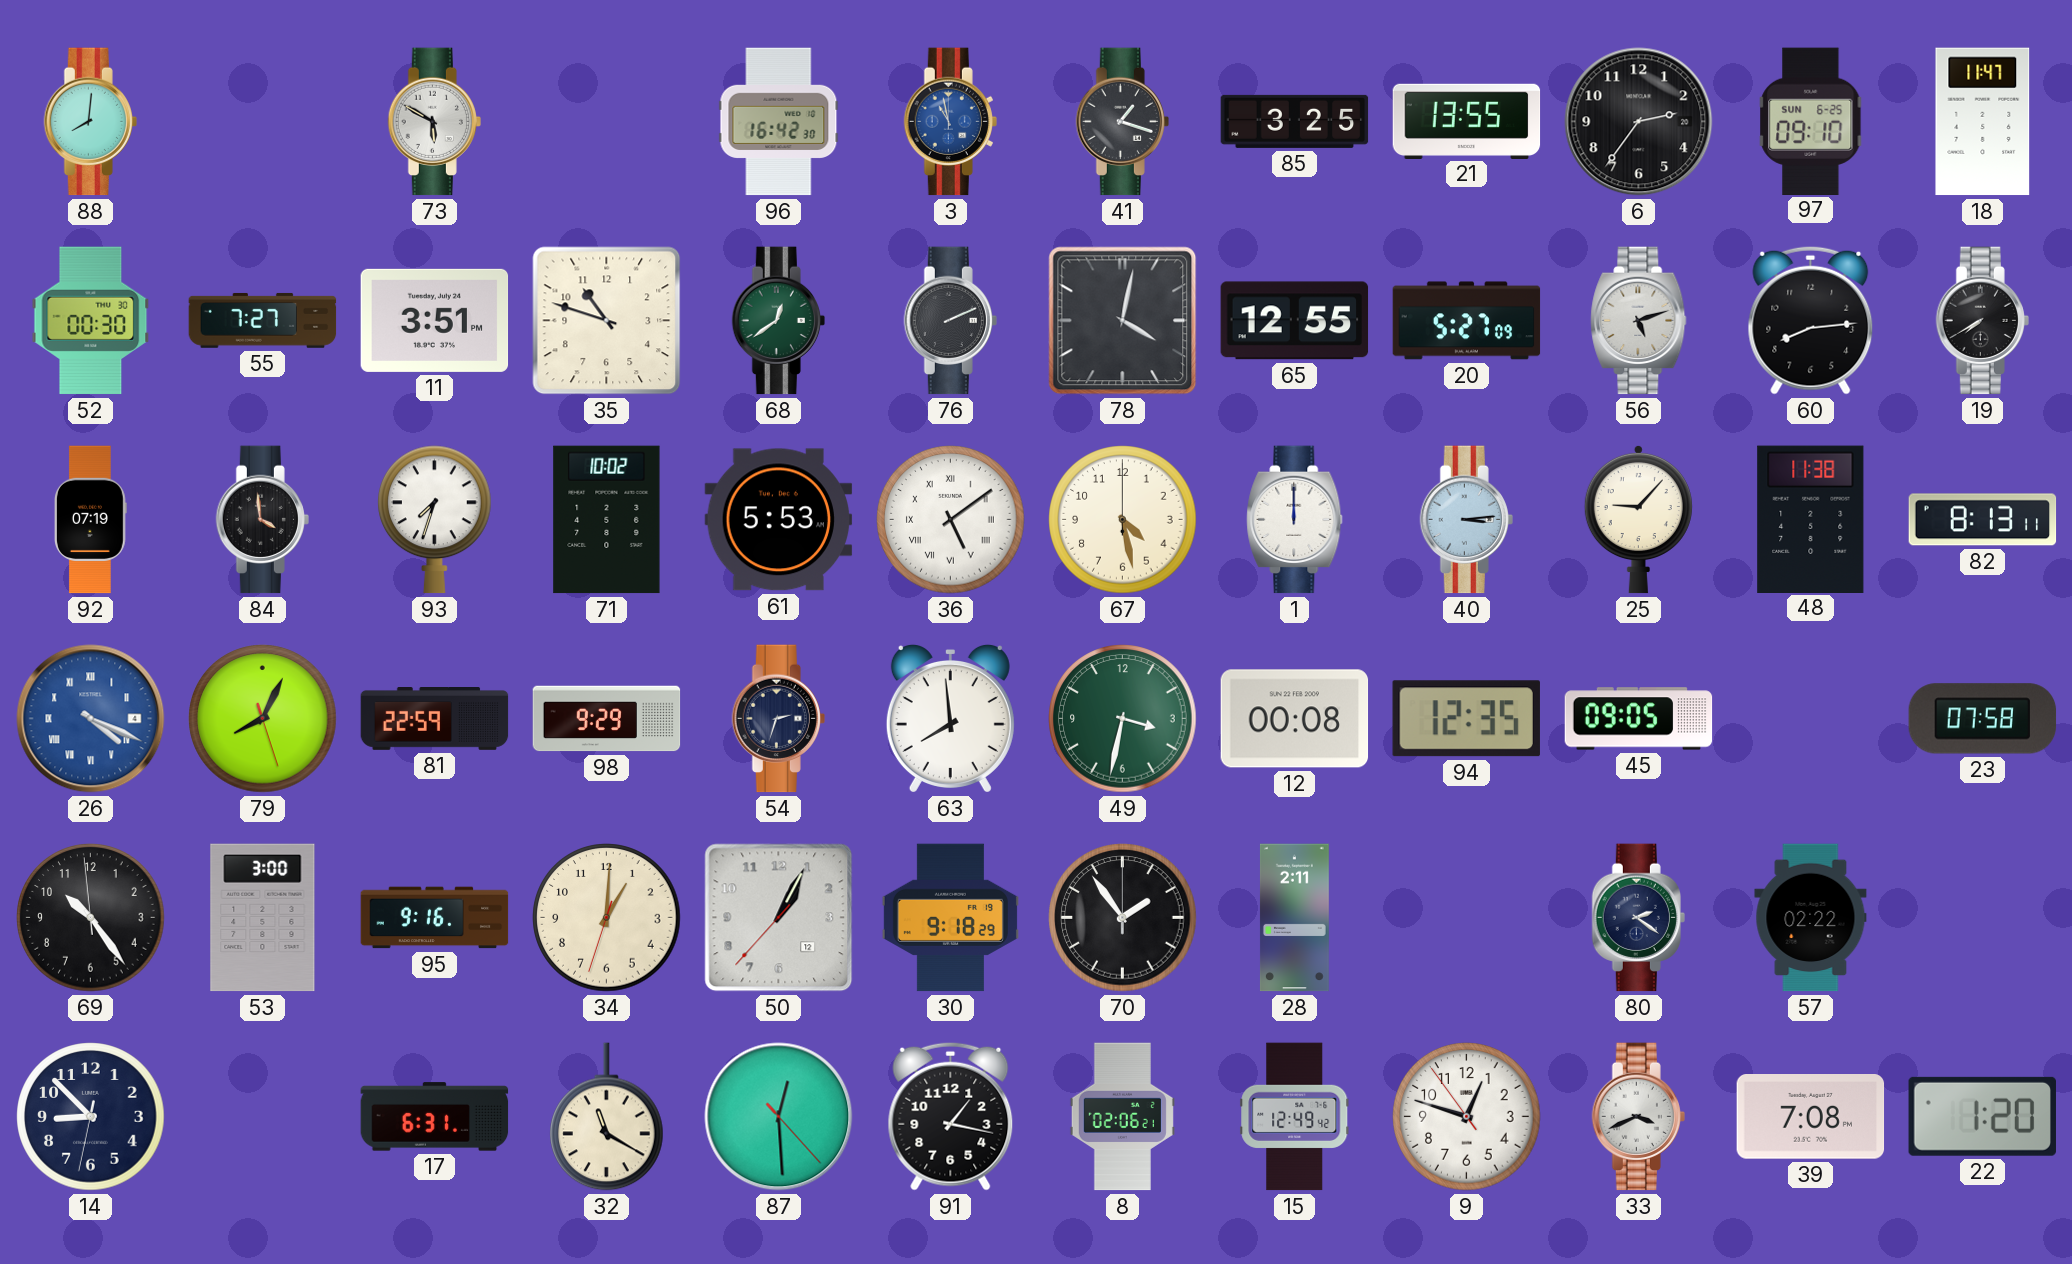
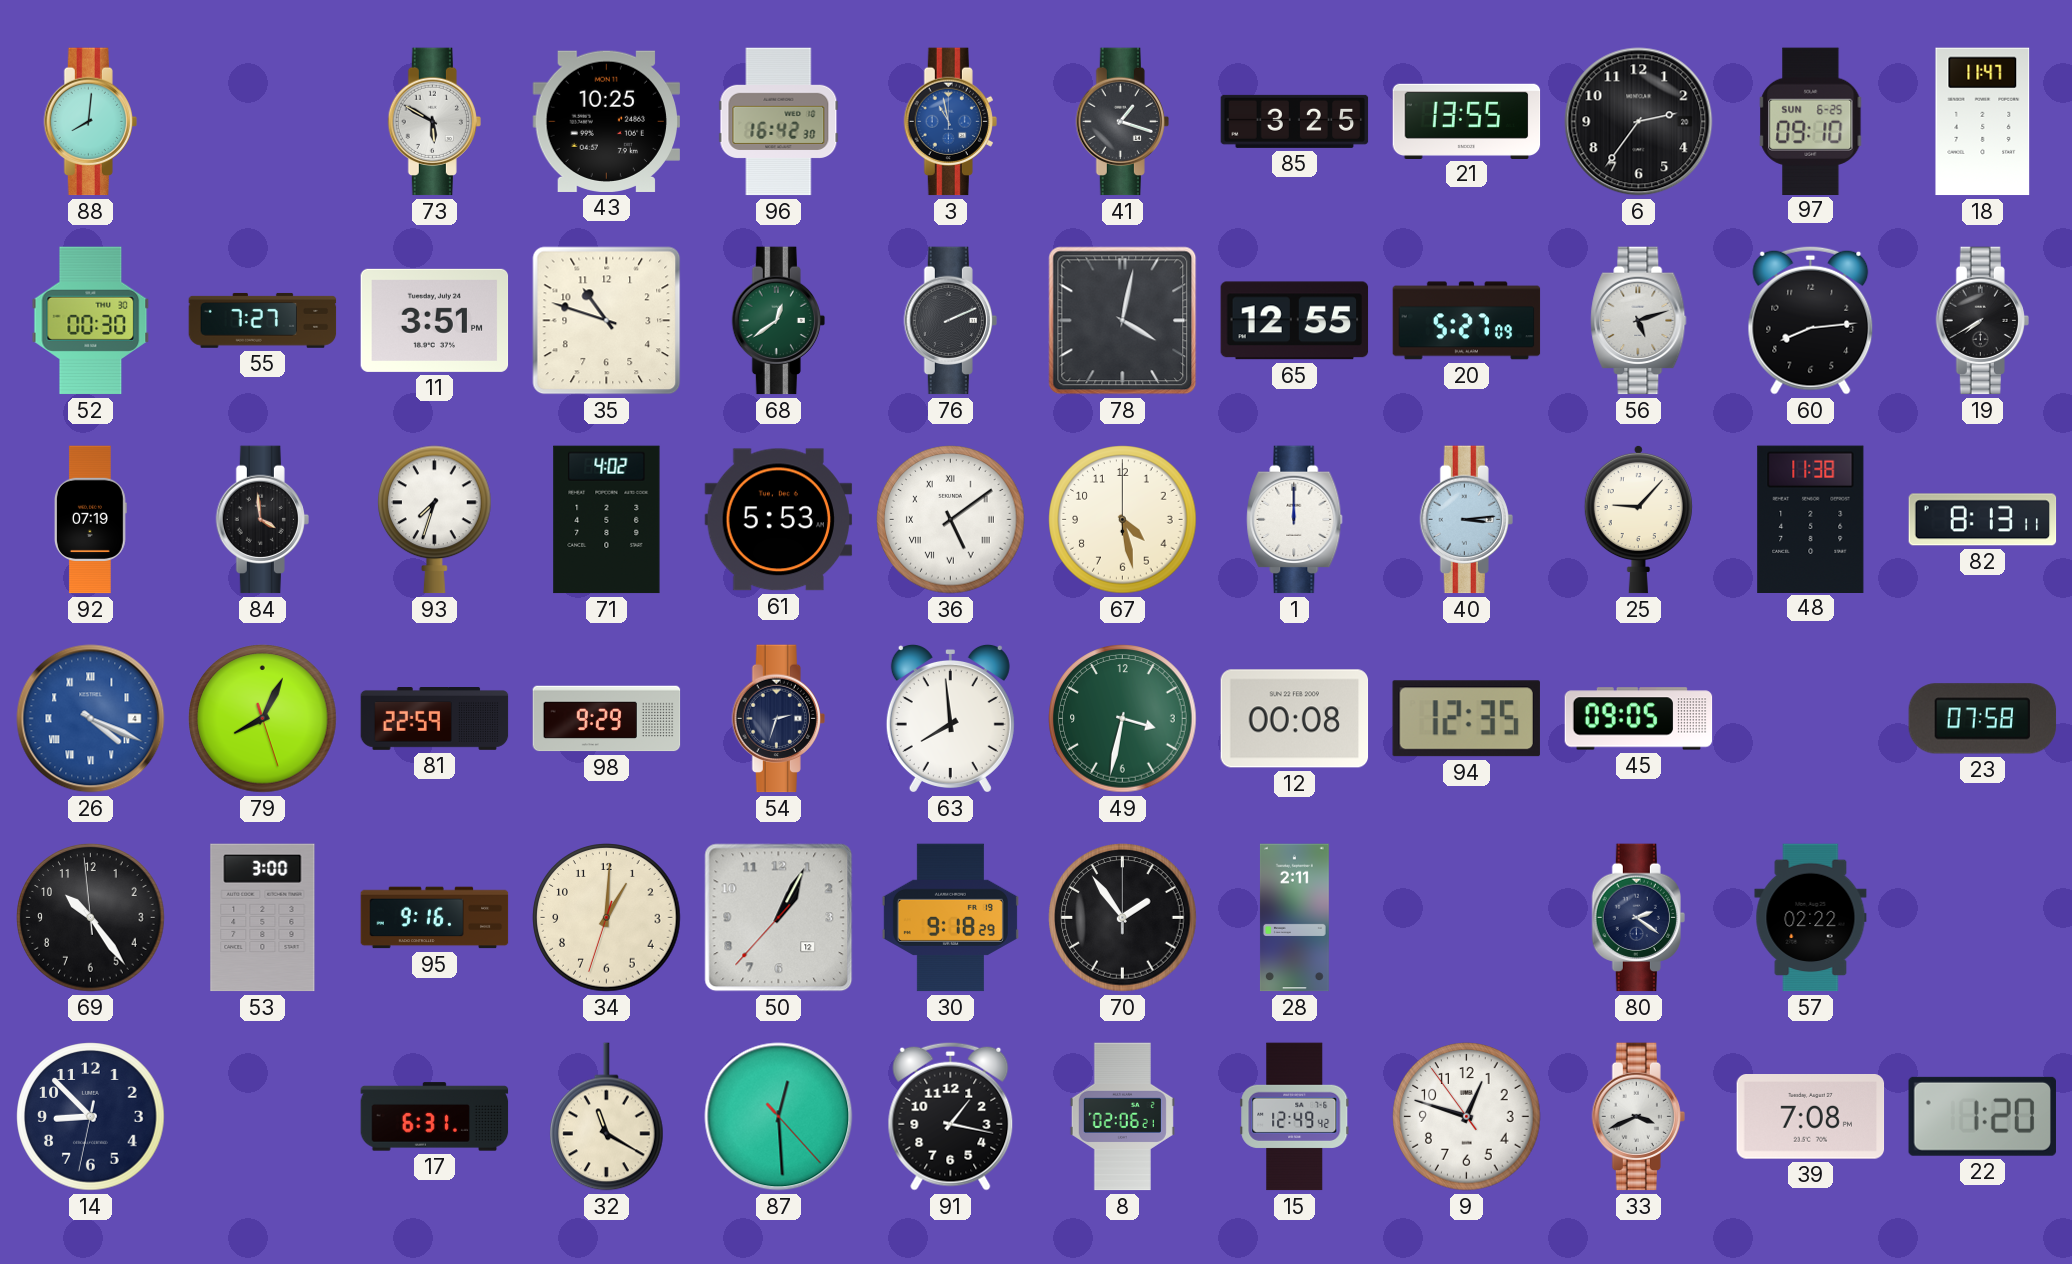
43: none -> 10:25
71: 10:02 -> 4:02
